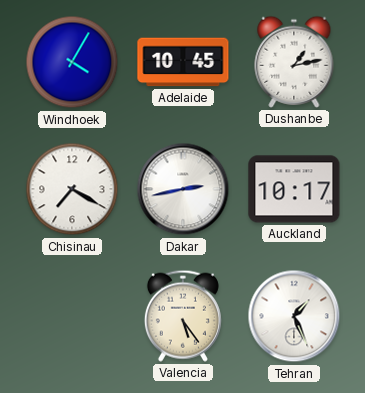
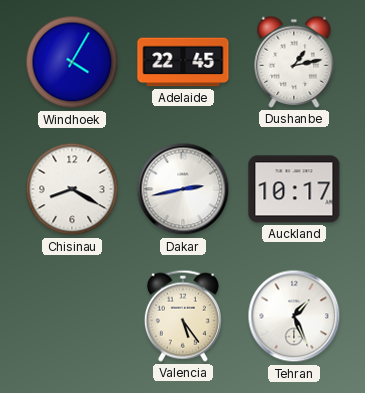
Adelaide: 10:45 -> 22:45
Chisinau: 7:20 -> 8:20
